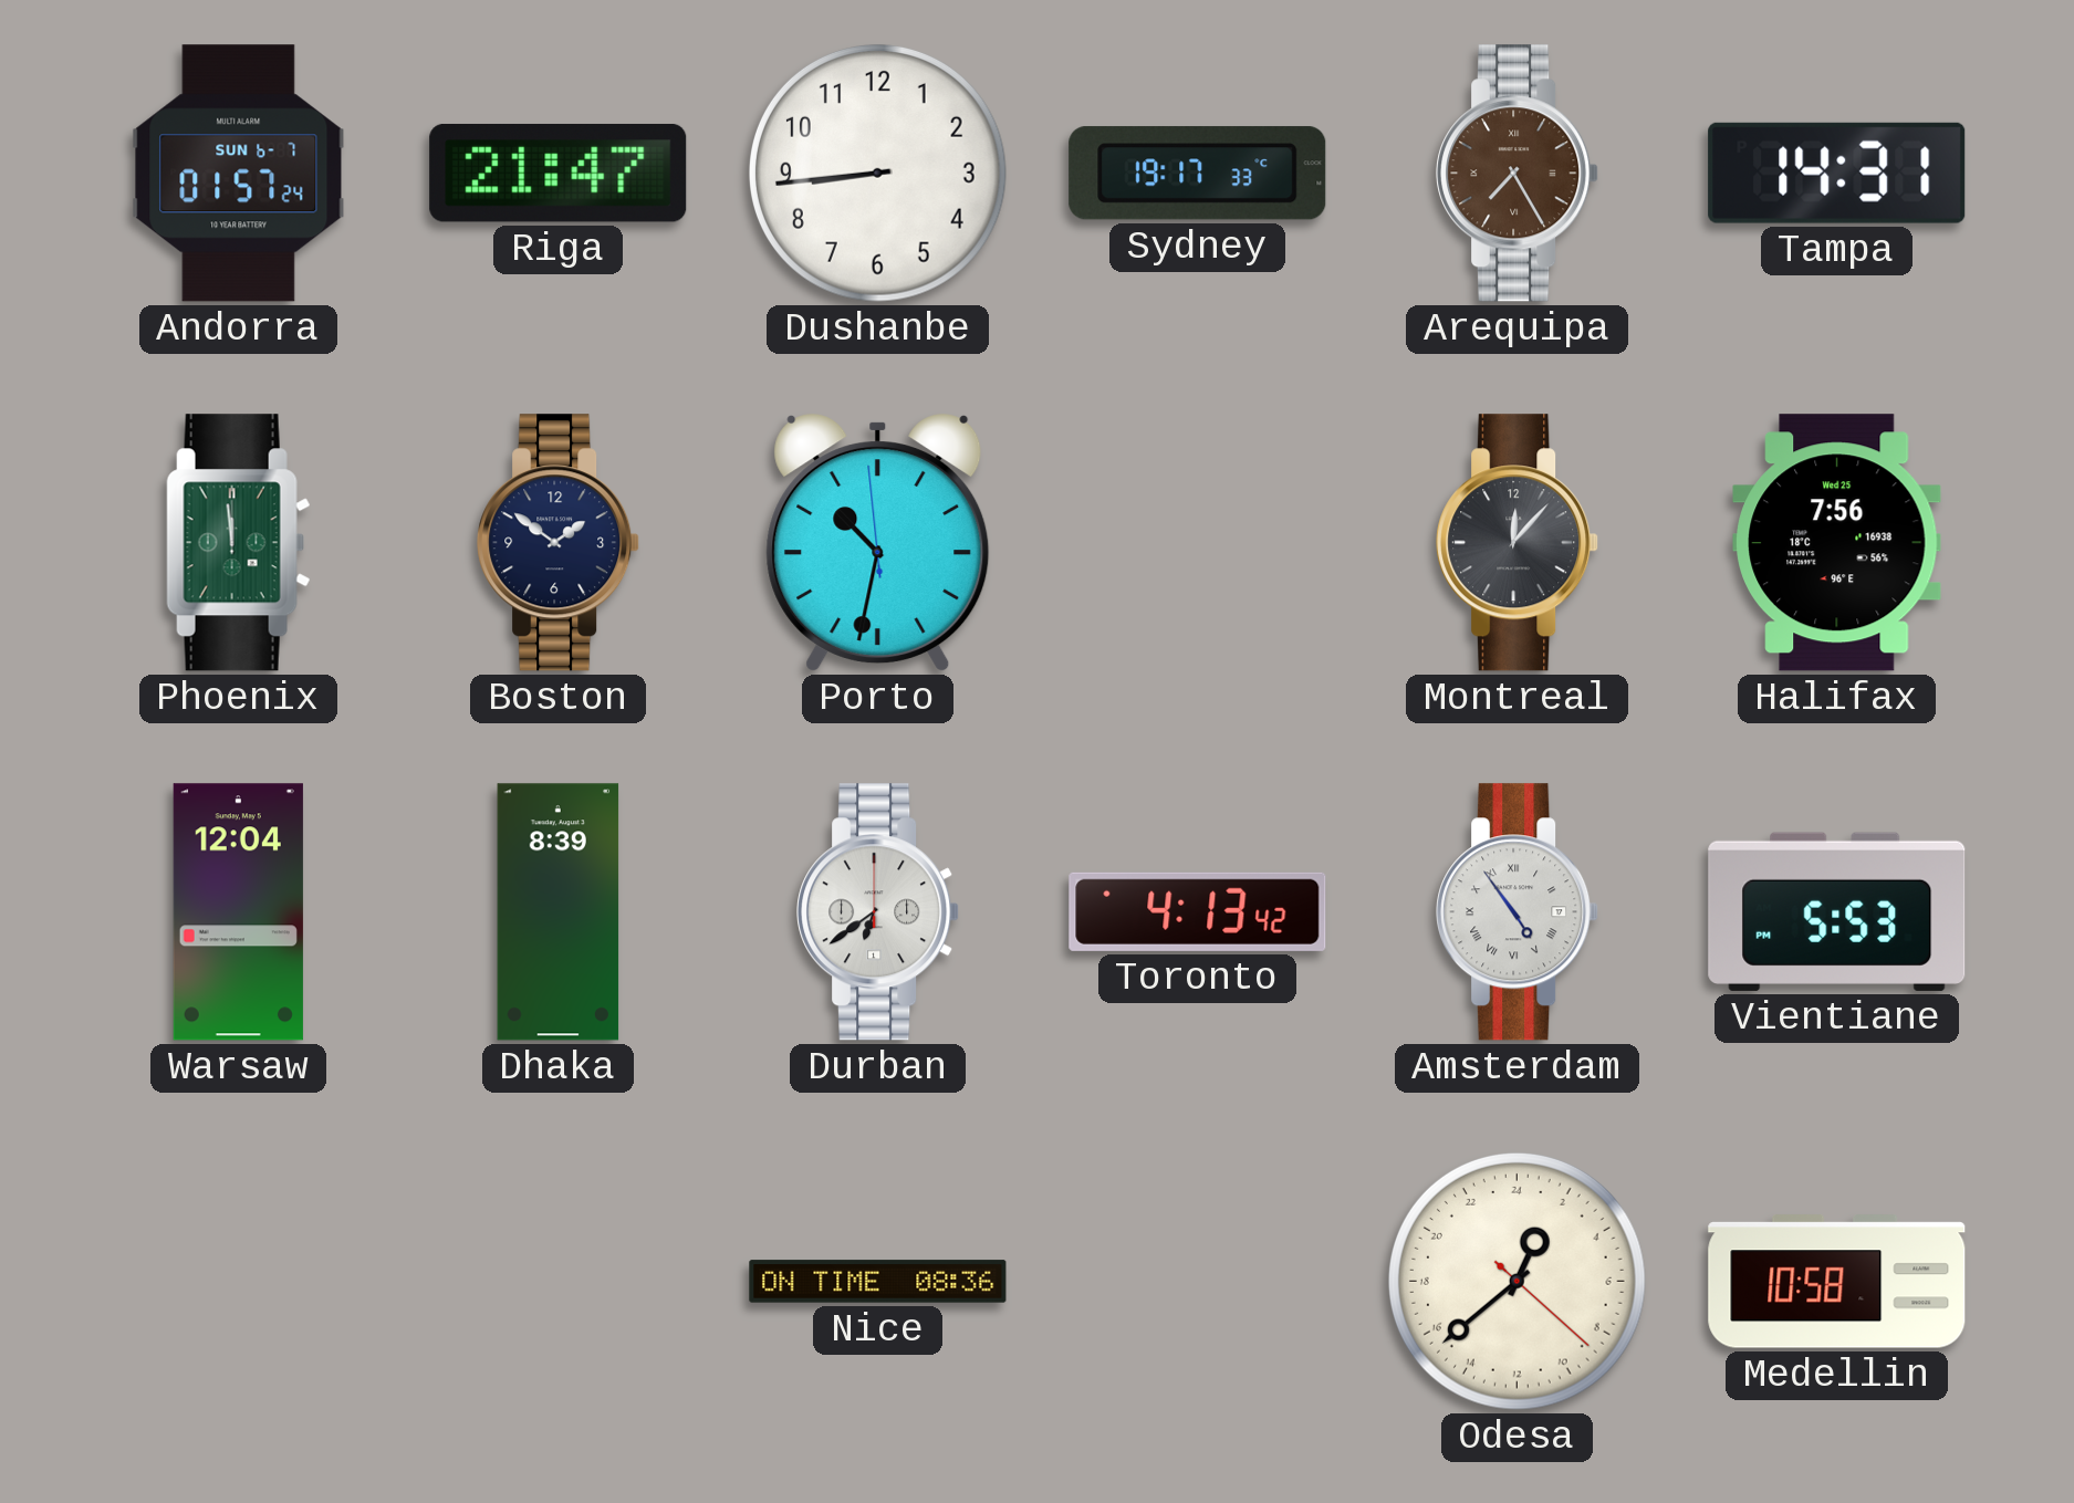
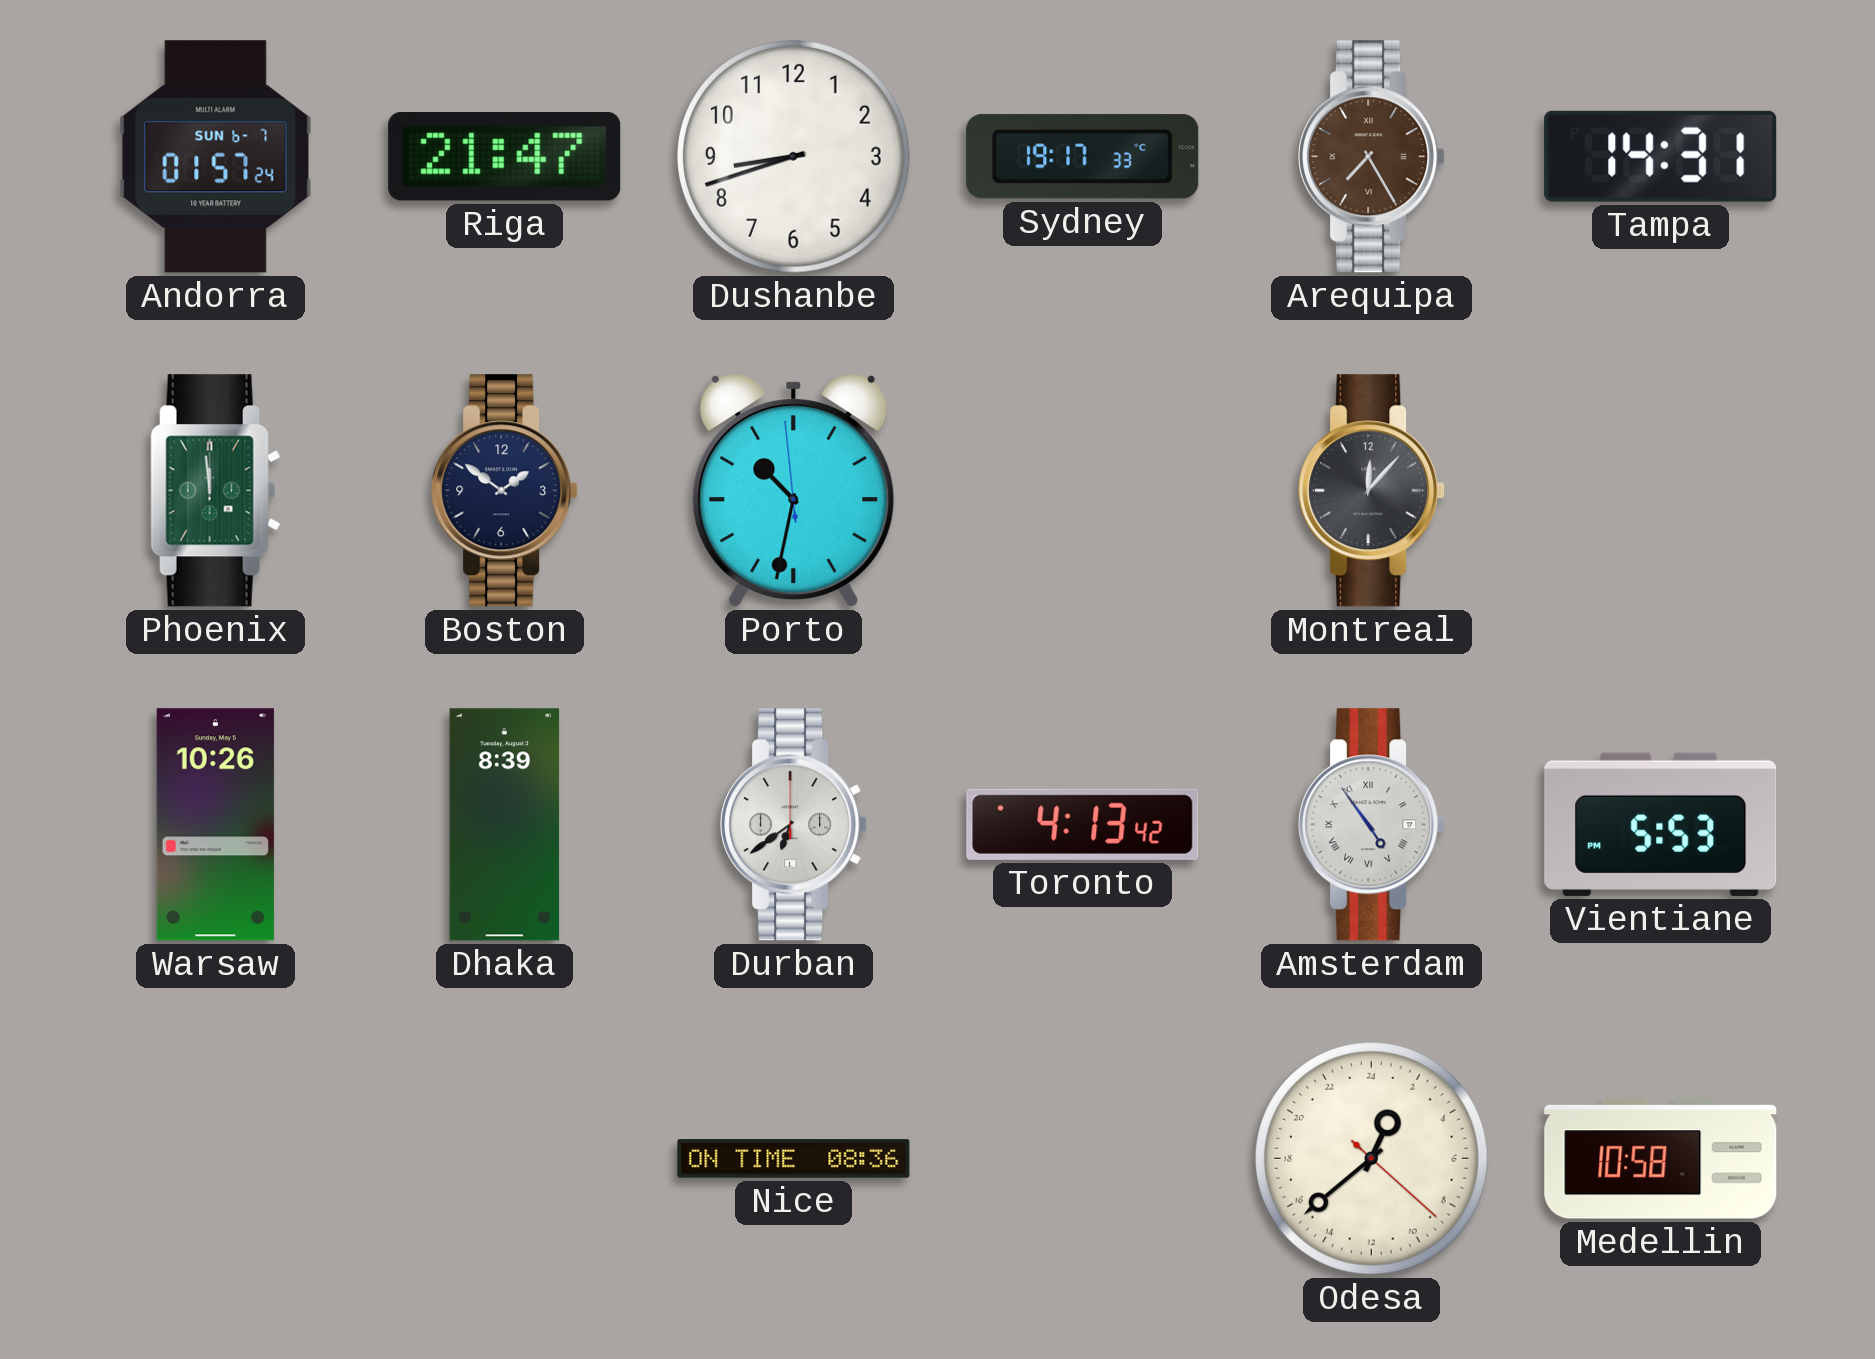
Dushanbe: 8:44 -> 8:42
Halifax: 7:56 -> none
Warsaw: 12:04 -> 10:26
